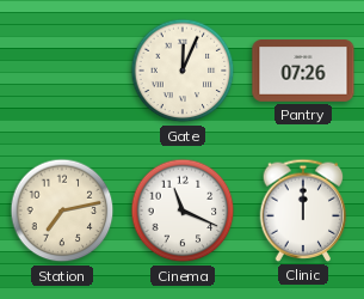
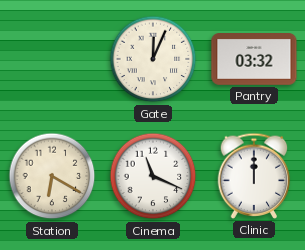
Pantry: 07:26 -> 03:32
Station: 7:13 -> 6:20
